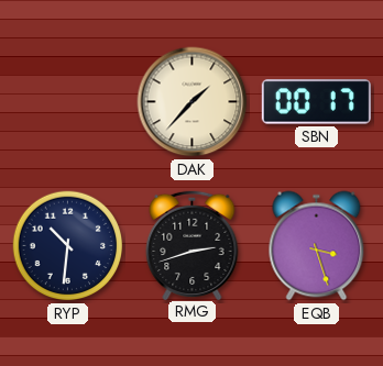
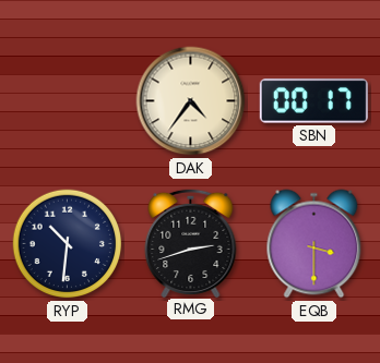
DAK: 1:37 -> 4:36
EQB: 3:27 -> 3:30
